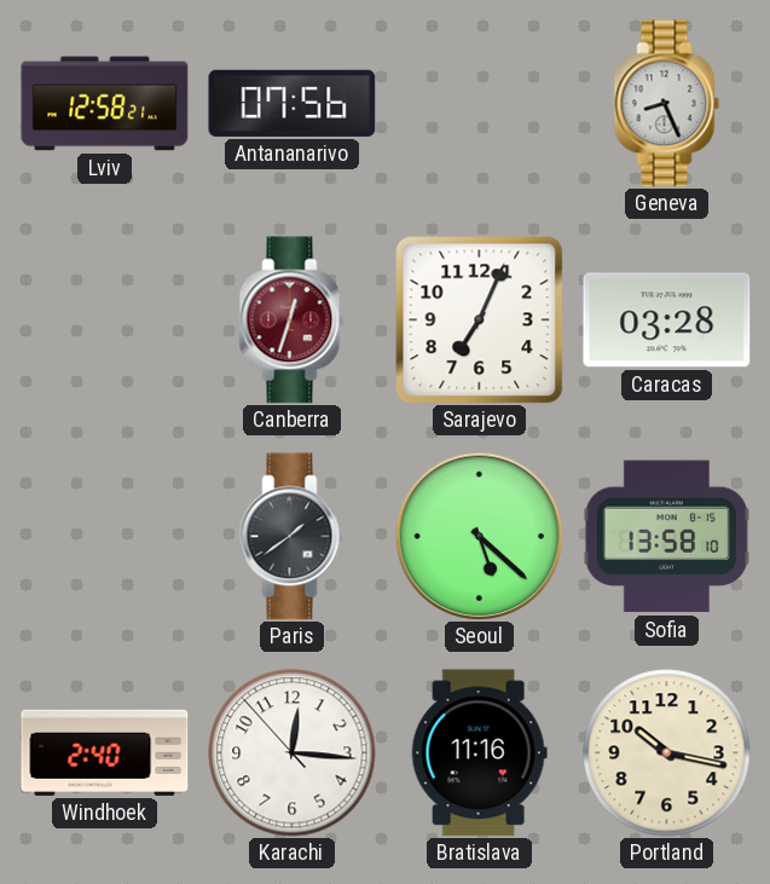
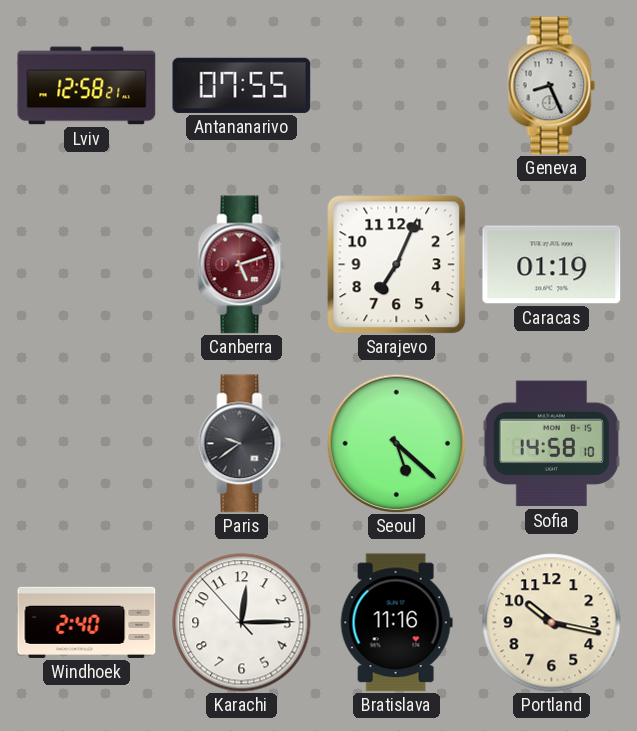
Antananarivo: 07:56 -> 07:55
Canberra: 12:33 -> 5:12
Caracas: 03:28 -> 01:19
Paris: 1:39 -> 9:39
Sofia: 13:58 -> 14:58
Karachi: 12:15 -> 12:14
